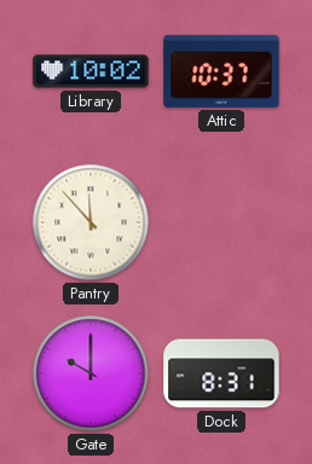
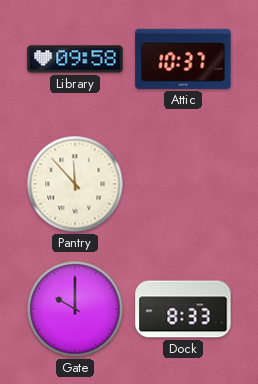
Library: 10:02 -> 09:58
Dock: 8:31 -> 8:33
